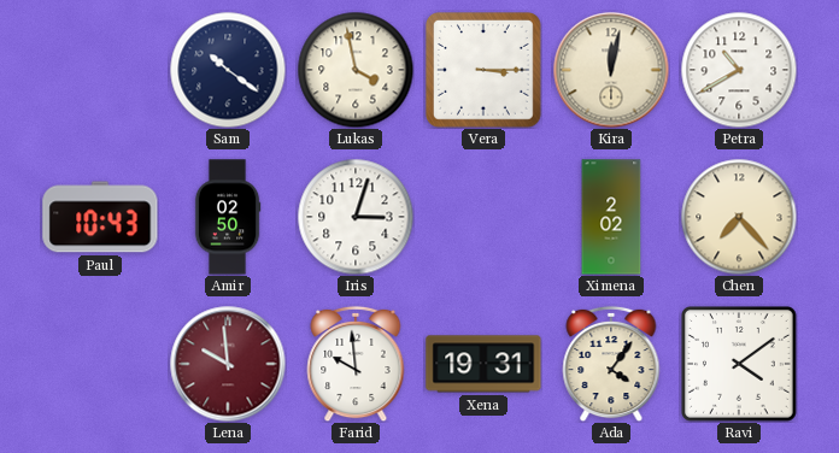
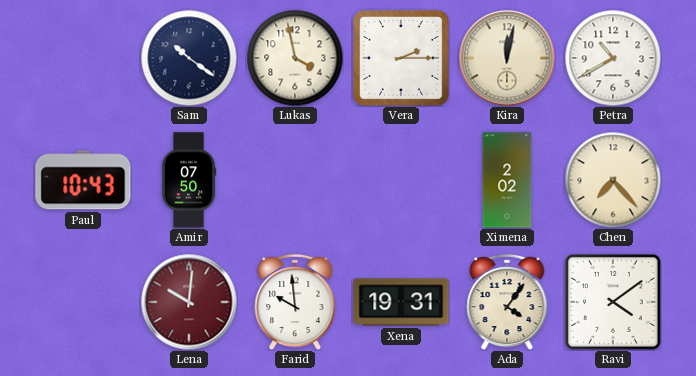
Vera: 3:15 -> 2:15
Amir: 02:50 -> 07:50
Iris: 3:03 -> none
Lena: 9:59 -> 10:01
